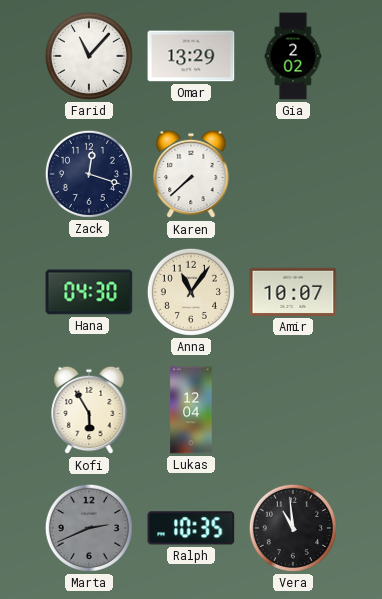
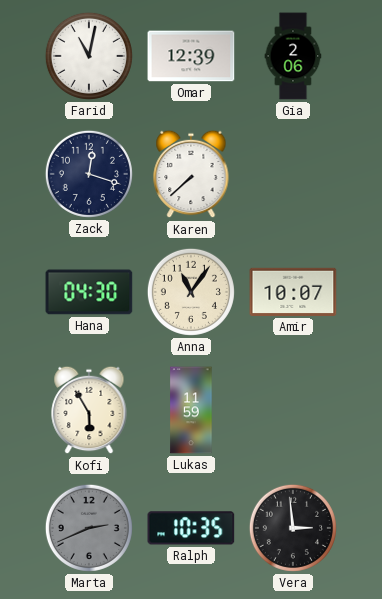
Farid: 11:07 -> 11:02
Omar: 13:29 -> 12:39
Gia: 2:02 -> 2:06
Lukas: 12:04 -> 11:59
Vera: 10:59 -> 2:59
